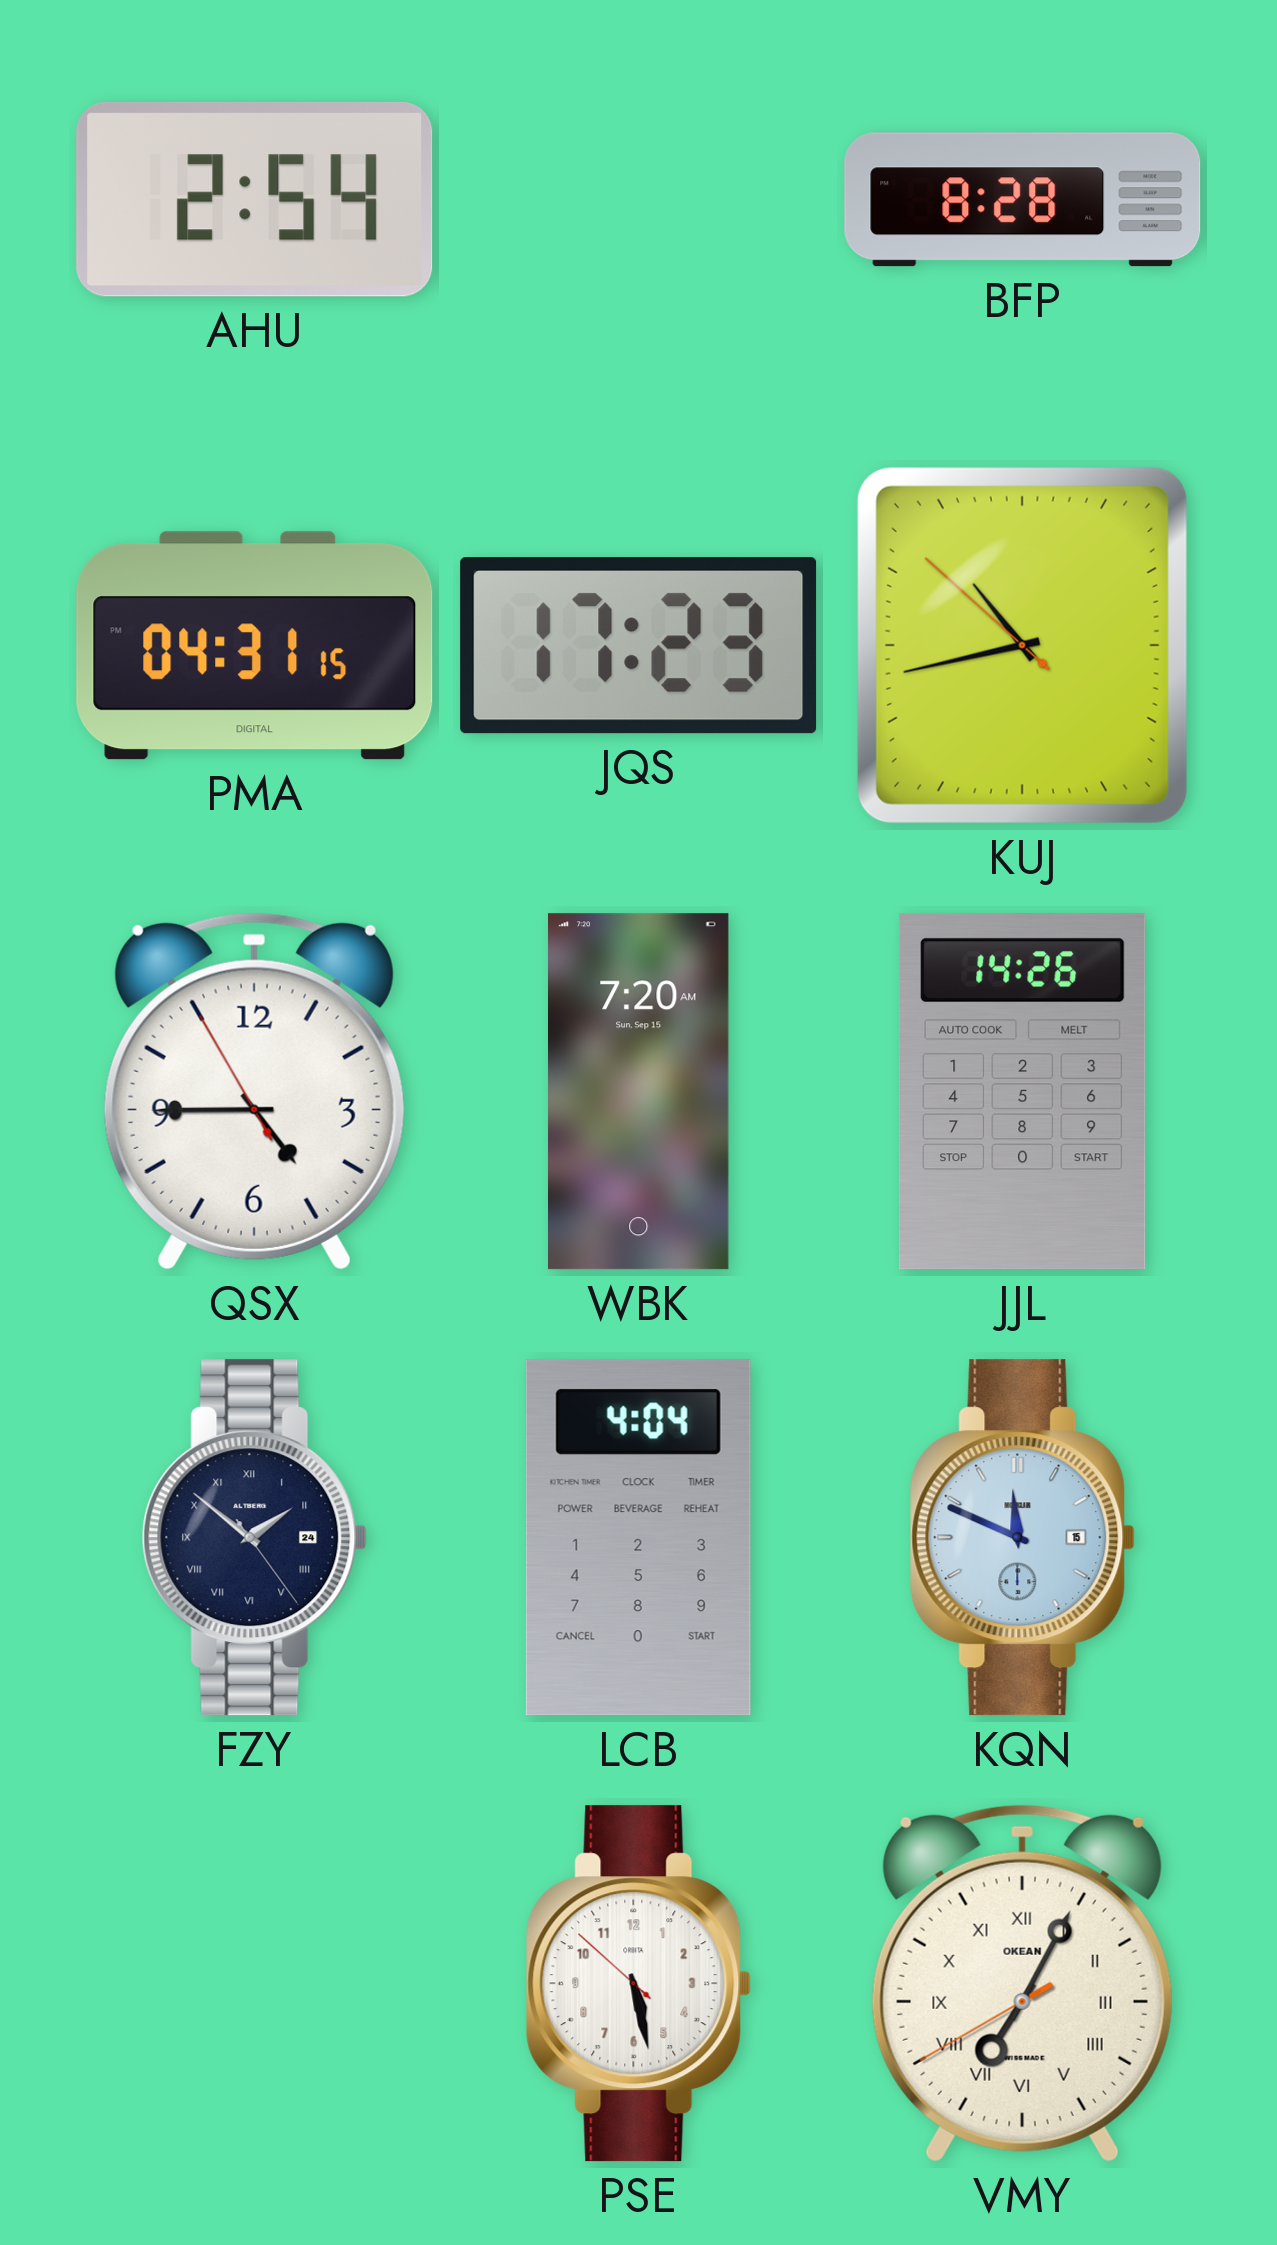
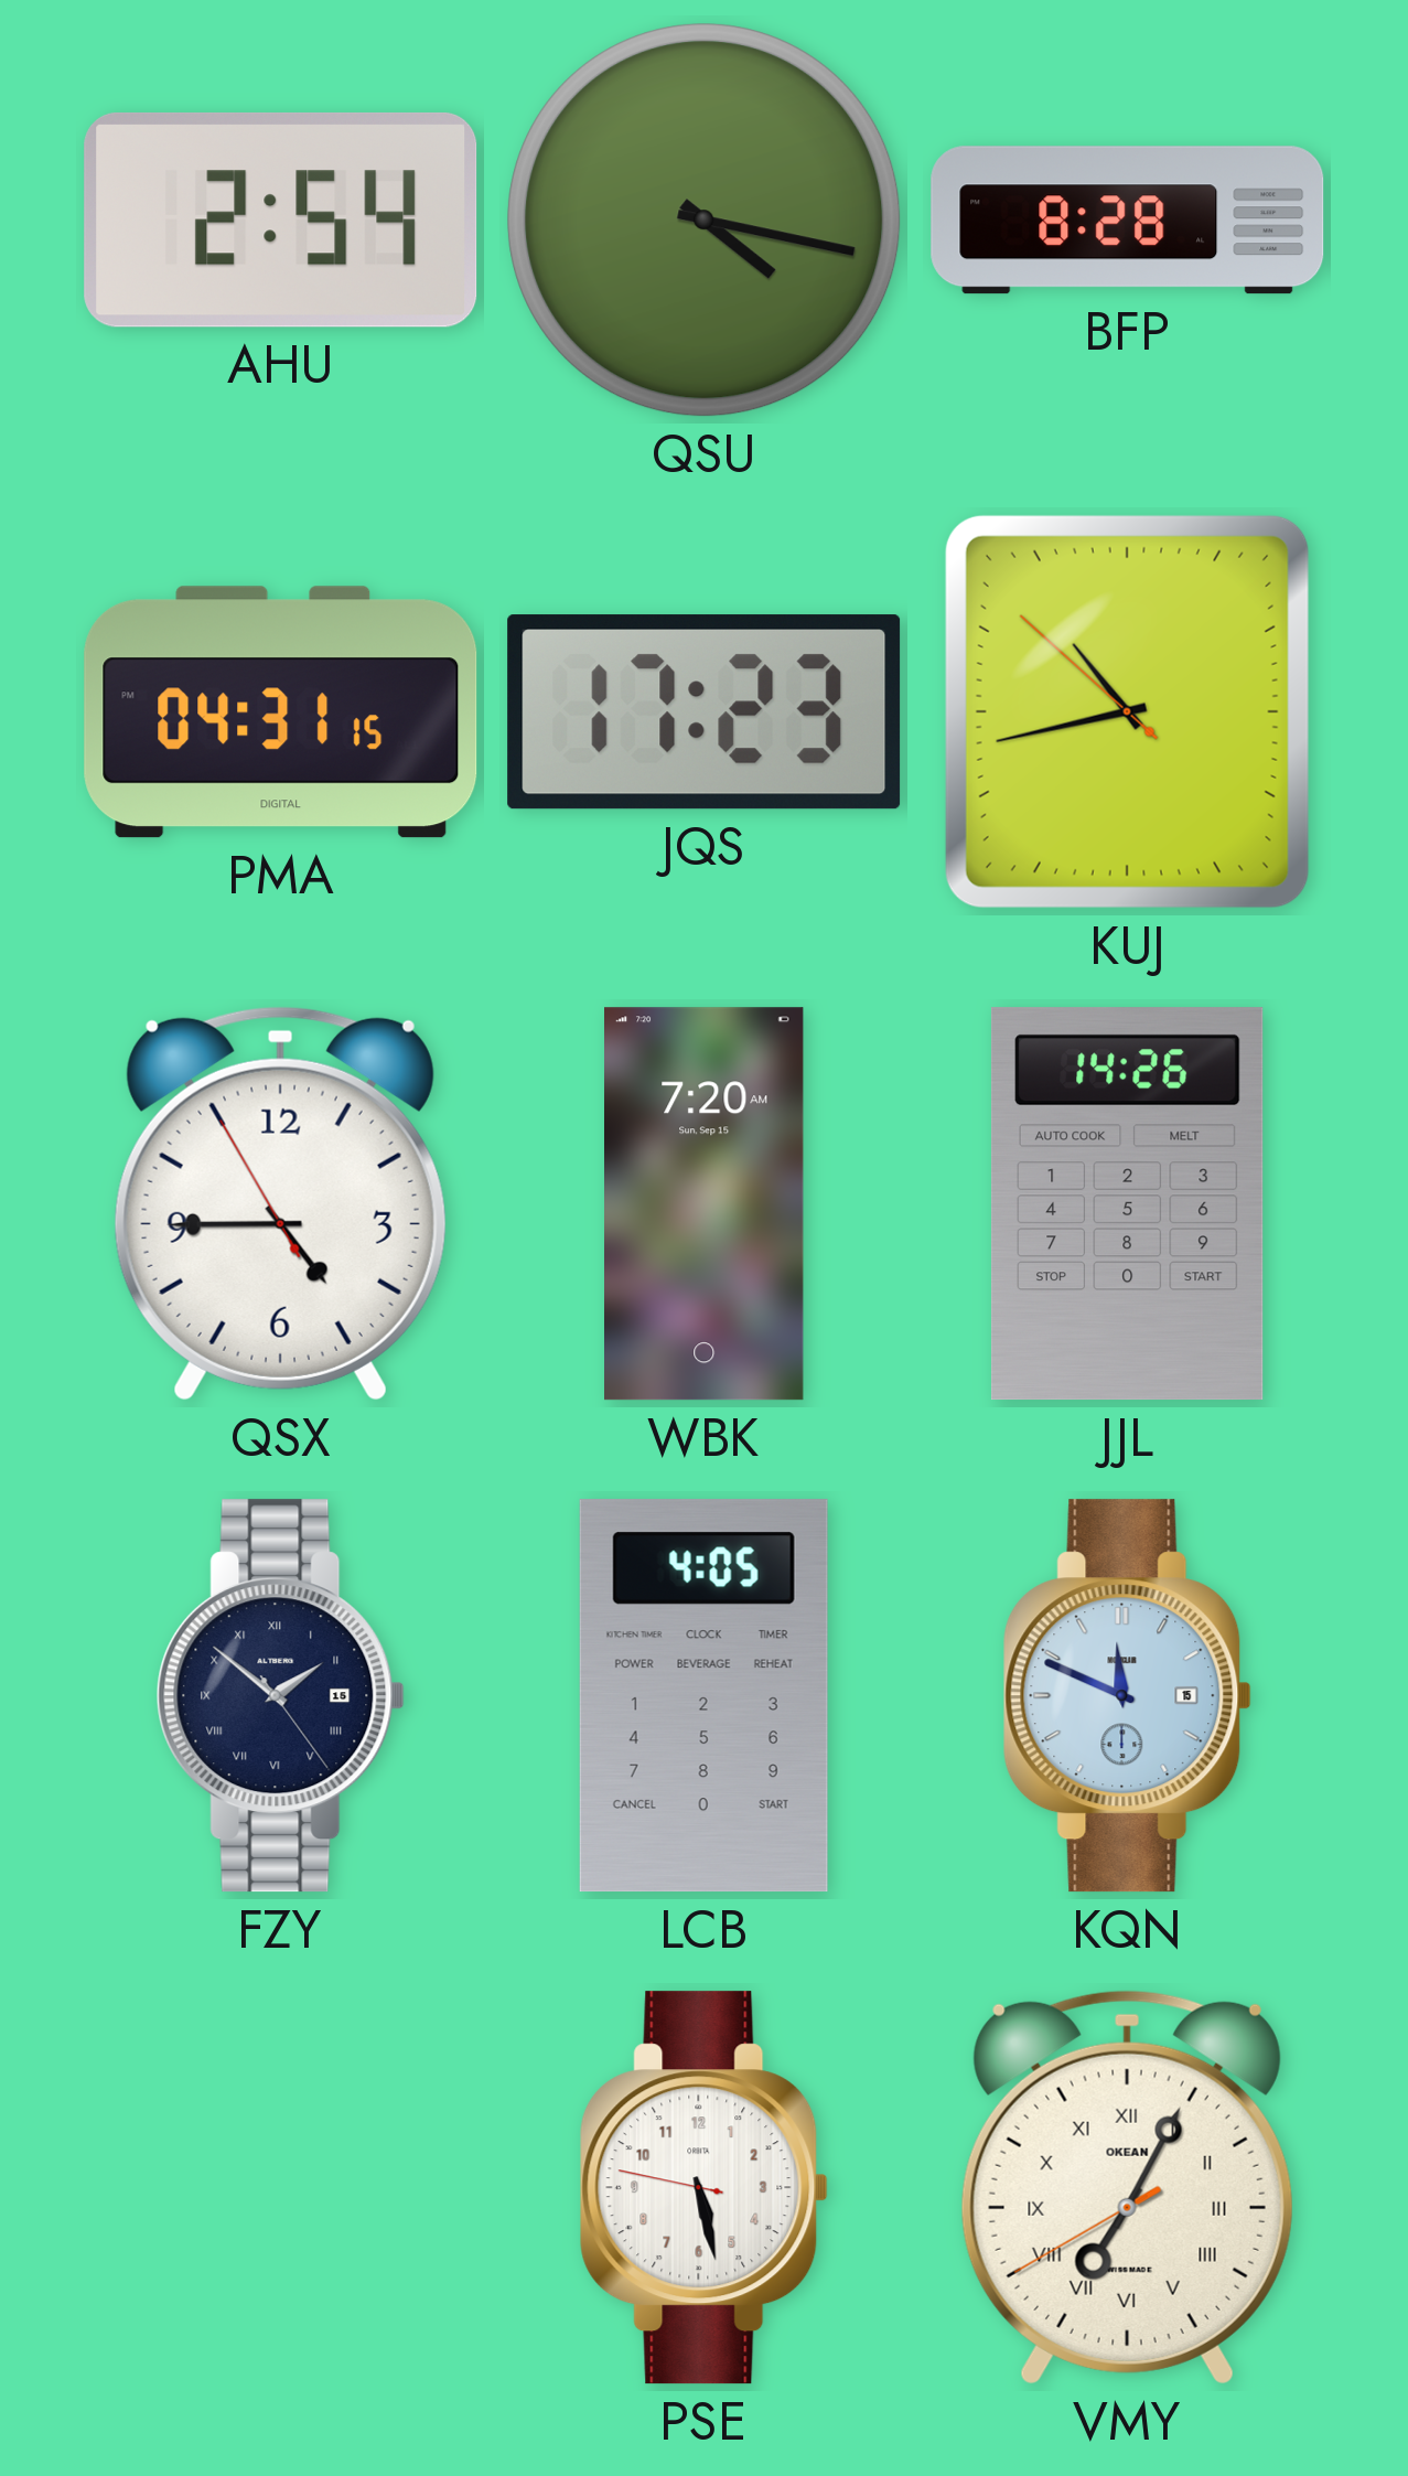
QSU: none -> 4:17
FZY date: 24 -> 15
LCB: 4:04 -> 4:05
PSE: 5:27:52 -> 5:27:47
